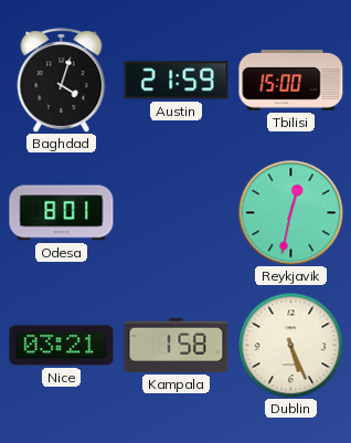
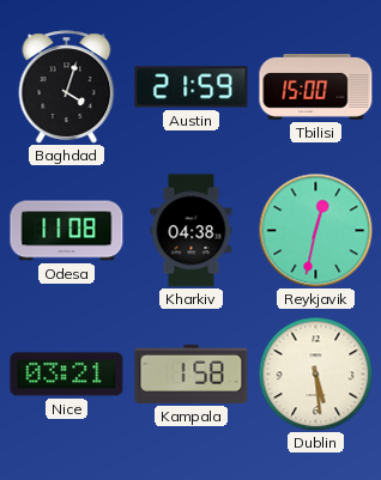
Odesa: 8:01 -> 11:08
Kharkiv: none -> 04:38
Dublin: 5:26 -> 5:29
